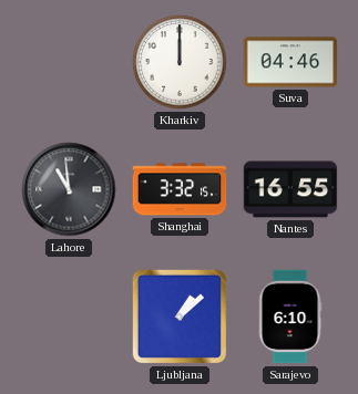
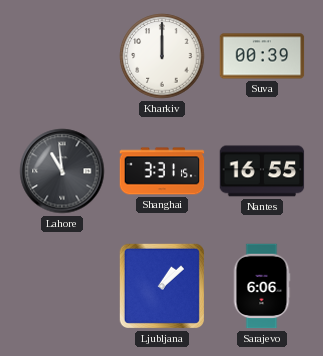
Suva: 04:46 -> 00:39
Shanghai: 3:32 -> 3:31
Sarajevo: 6:10 -> 6:06
